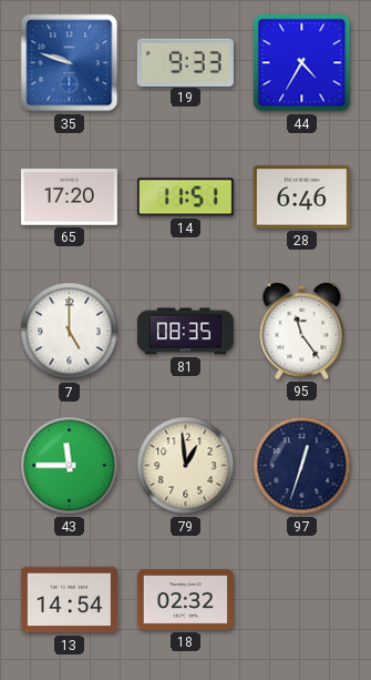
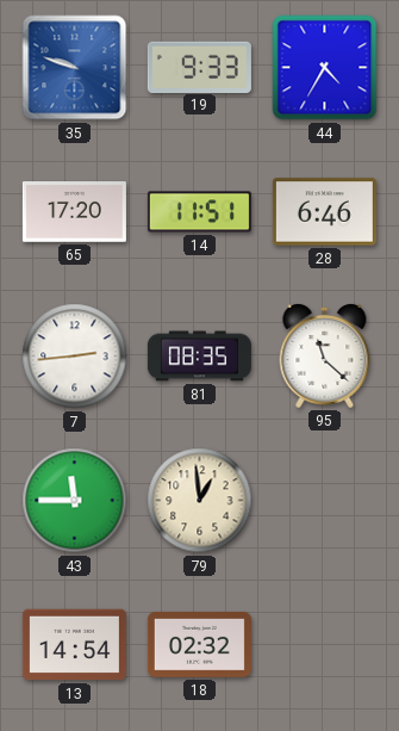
7: 5:00 -> 2:44
95: 11:24 -> 11:22
97: 12:33 -> none
